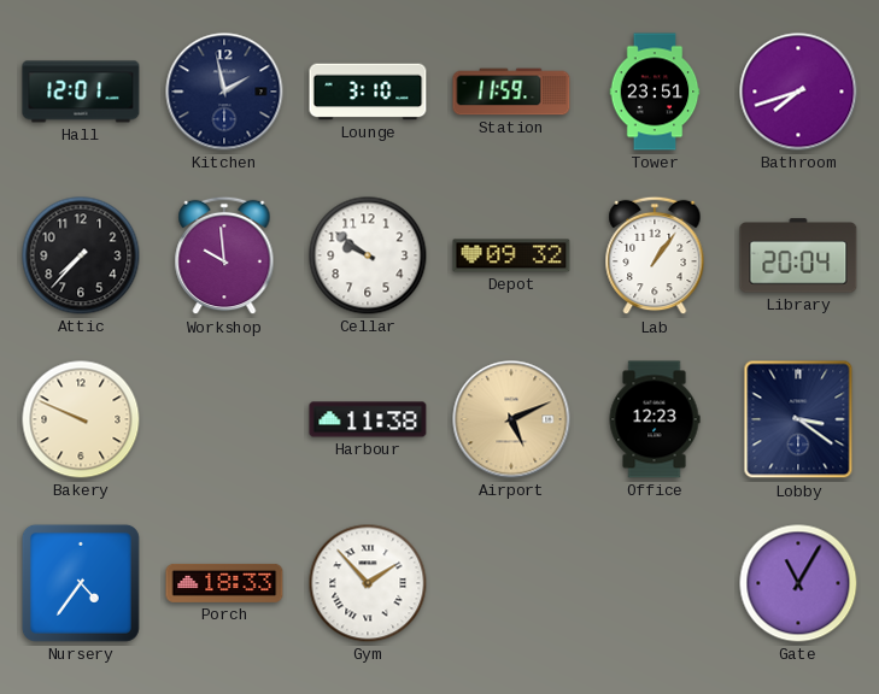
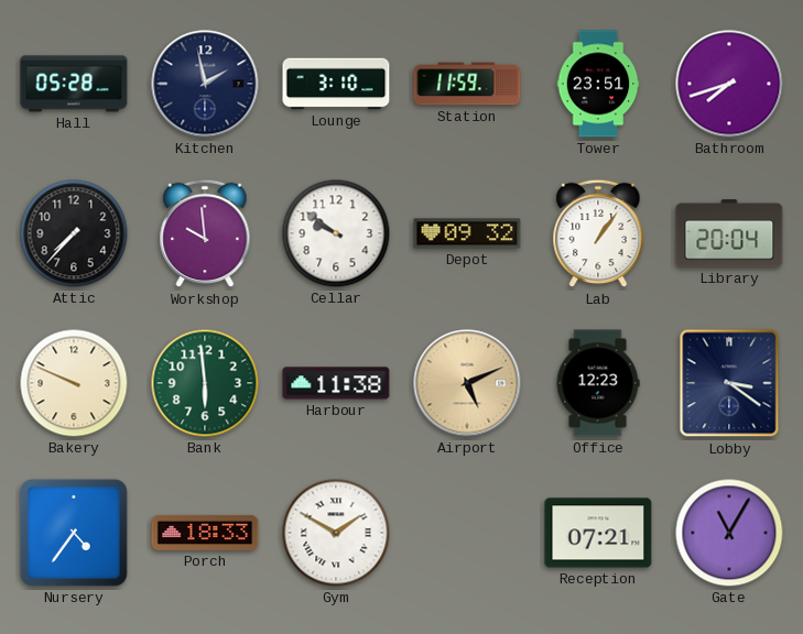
Hall: 12:01 -> 05:28
Bank: none -> 5:59
Gym: 1:53 -> 1:50
Reception: none -> 07:21
